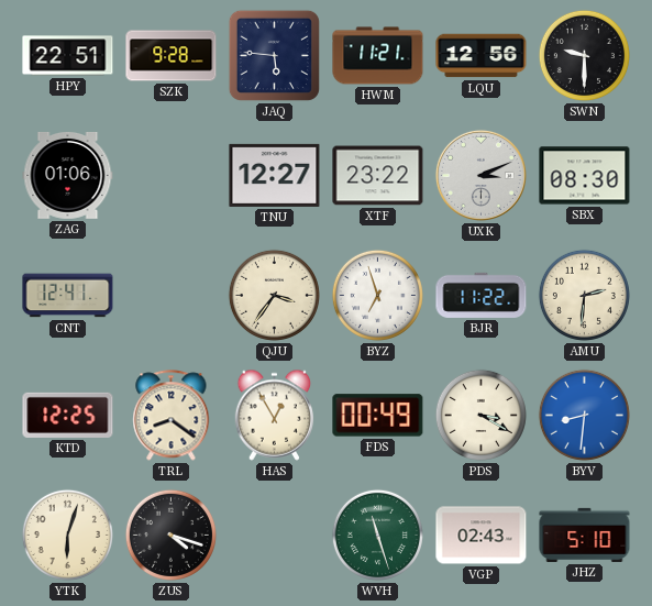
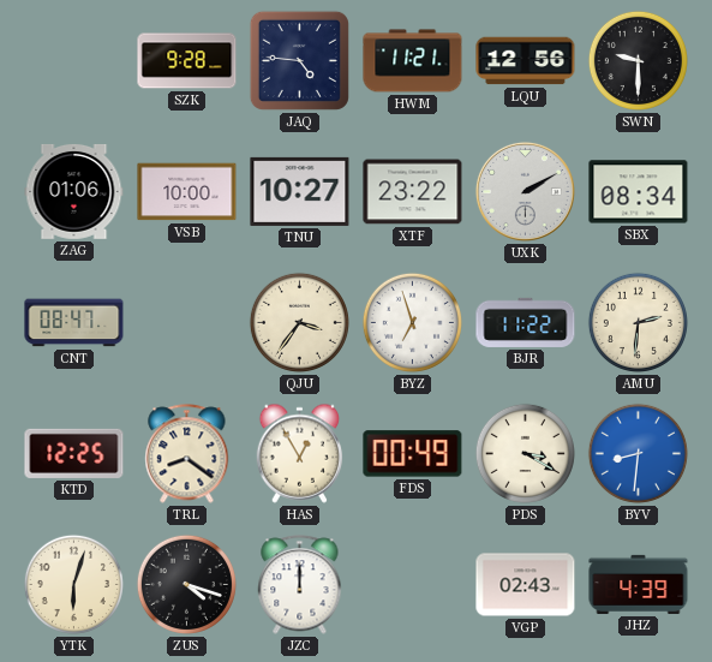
HPY: 22:51 -> none
JAQ: 5:46 -> 4:46
VSB: none -> 10:00
TNU: 12:27 -> 10:27
UXK: 3:11 -> 2:10
SBX: 08:30 -> 08:34
CNT: 12:41 -> 08:47
JZC: none -> 12:00
WVH: 11:27 -> none
JHZ: 5:10 -> 4:39
